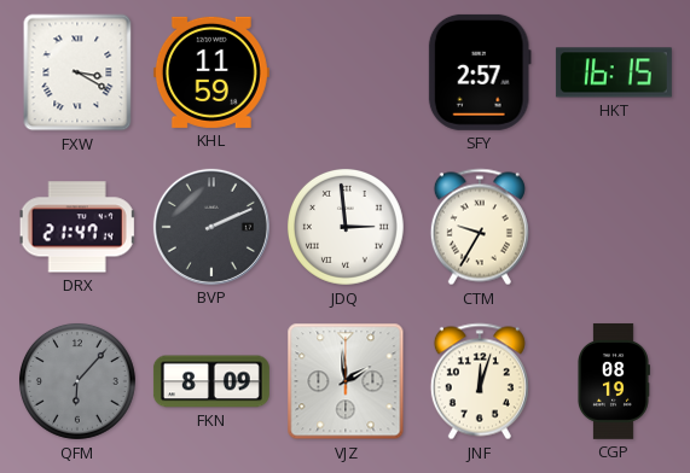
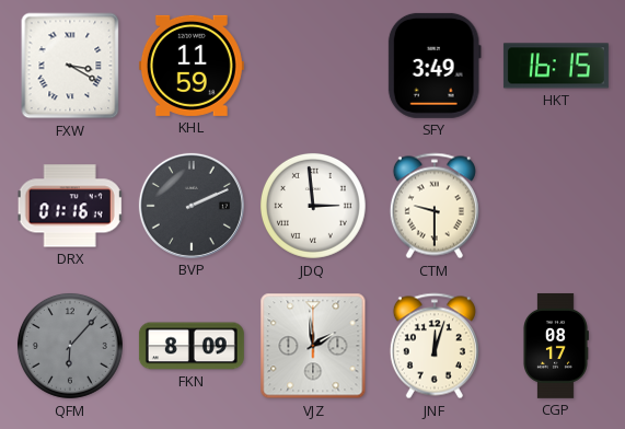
SFY: 2:57 -> 3:49
DRX: 21:47 -> 01:16
CTM: 9:35 -> 9:30
CGP: 08:19 -> 08:17
